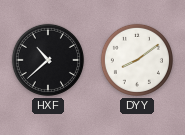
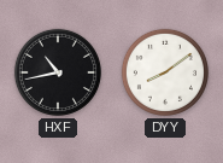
HXF: 10:38 -> 10:43
